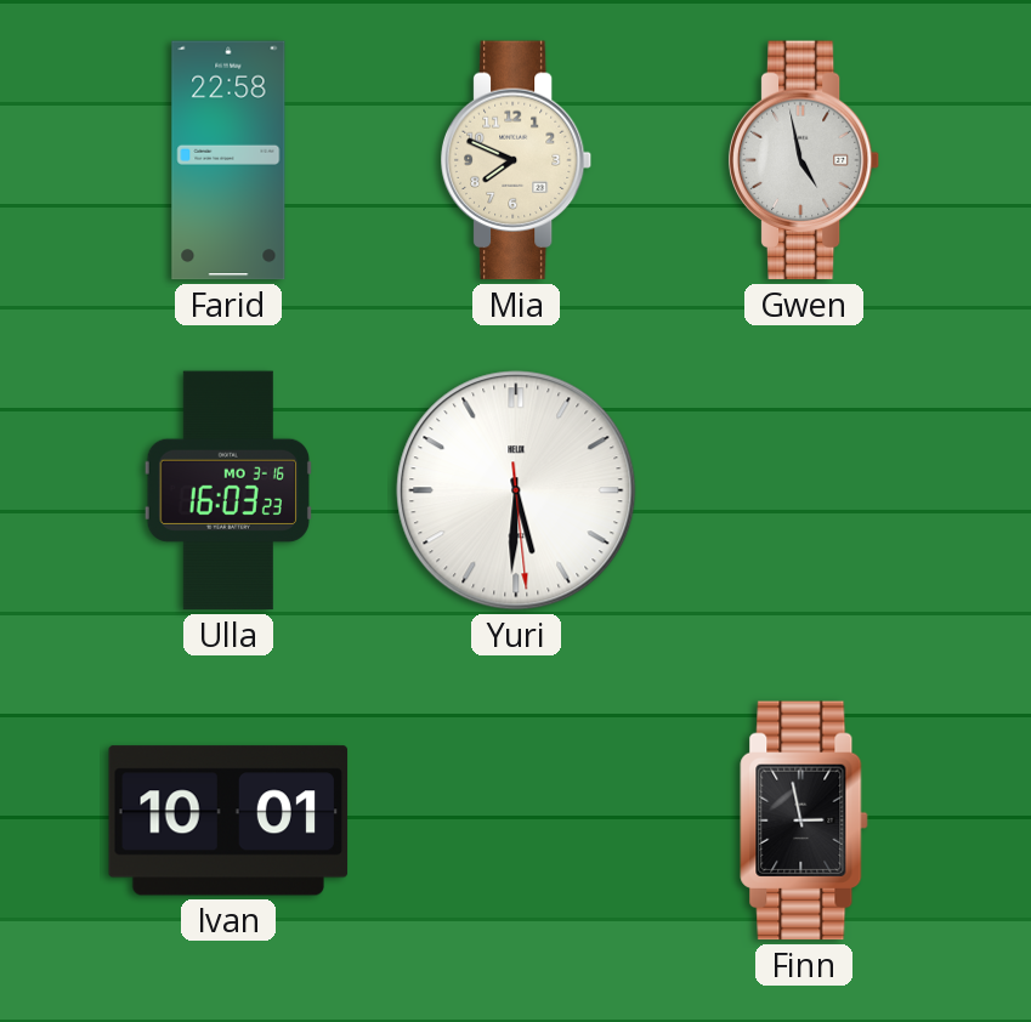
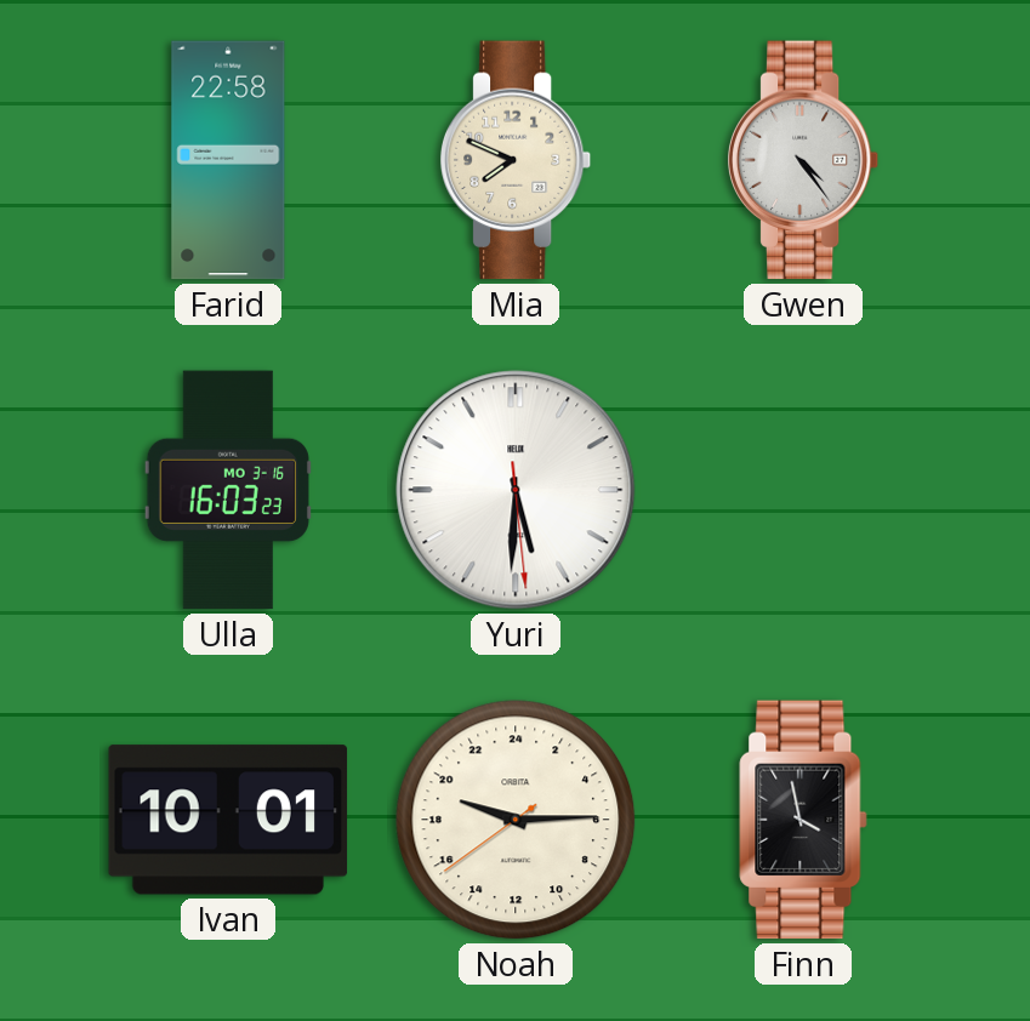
Gwen: 4:58 -> 4:24
Noah: none -> 19:14
Finn: 2:58 -> 3:58
